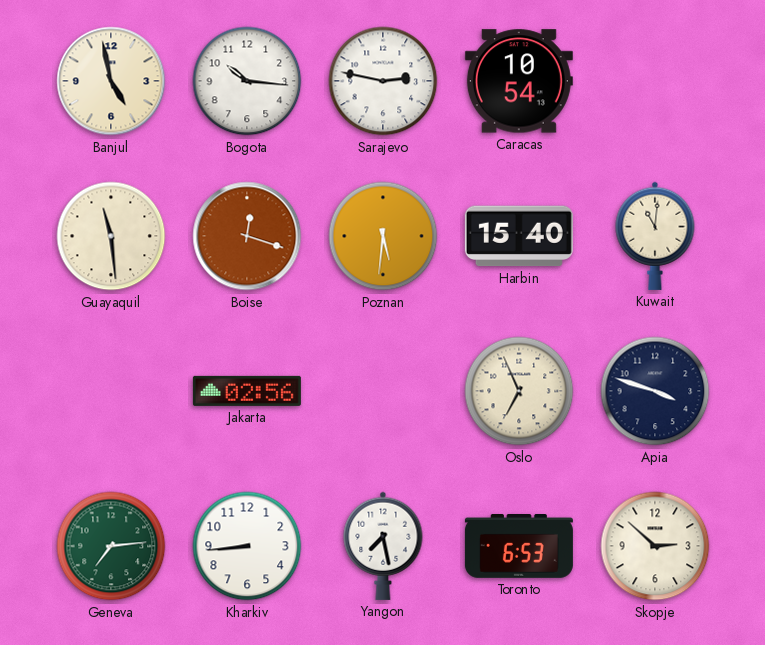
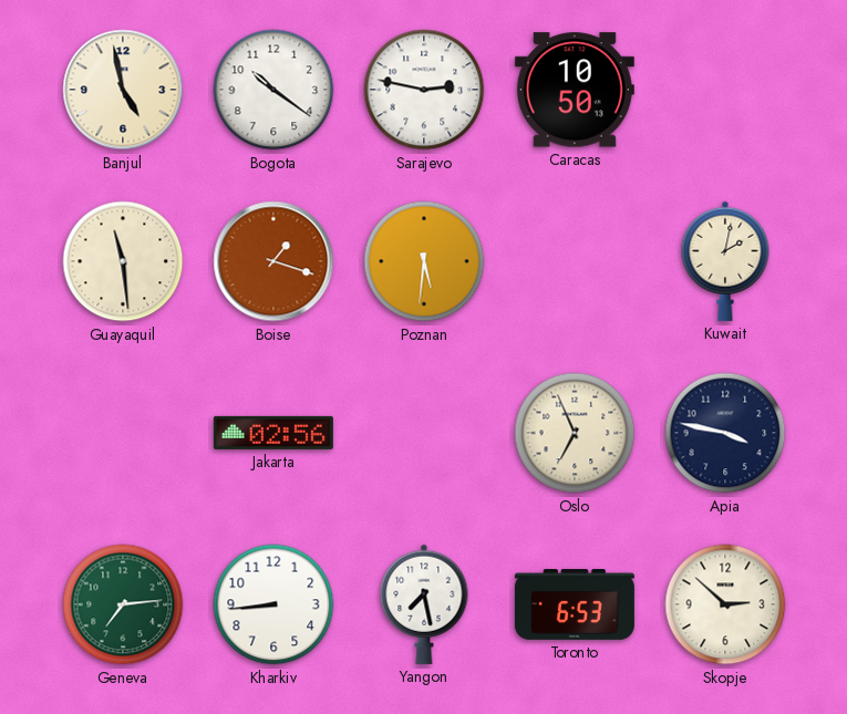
Bogota: 10:16 -> 10:21
Caracas: 10:54 -> 10:50
Boise: 12:18 -> 1:18
Harbin: 15:40 -> none
Kuwait: 11:01 -> 2:02
Apia: 3:48 -> 3:47
